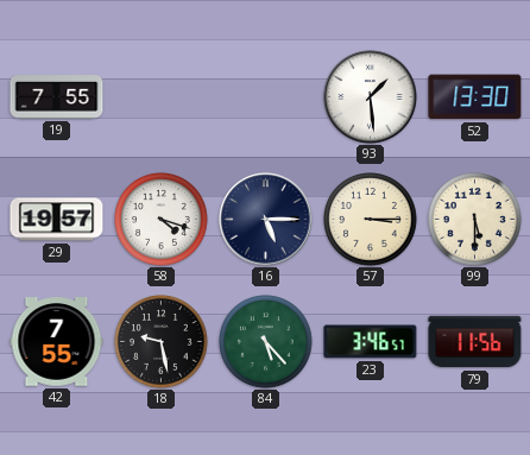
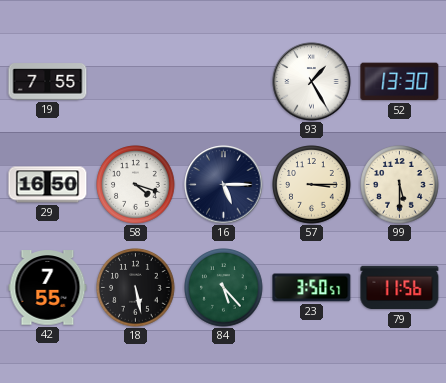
93: 1:29 -> 1:25
29: 19:57 -> 16:50
18: 9:28 -> 5:28
23: 3:46 -> 3:50
